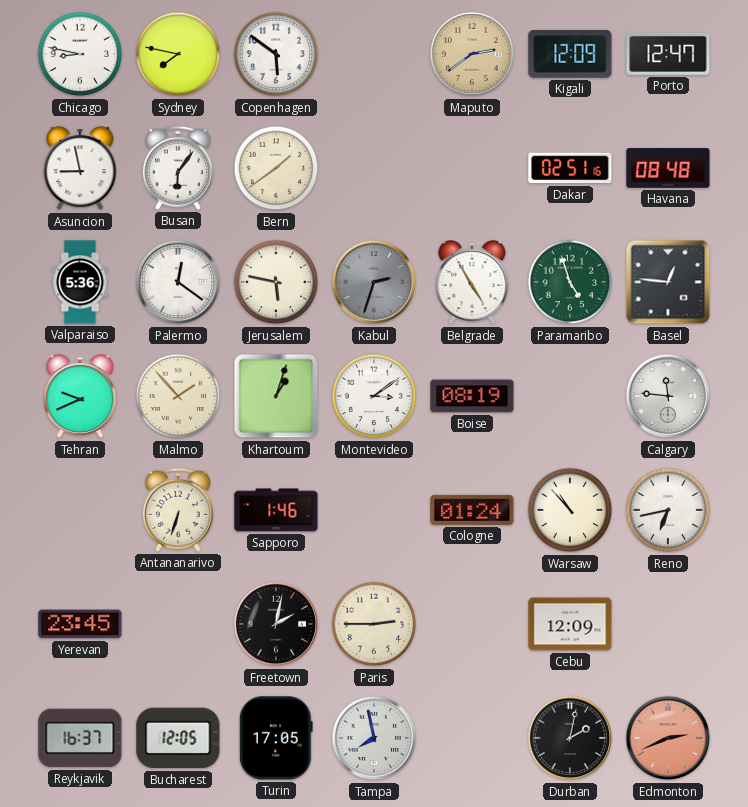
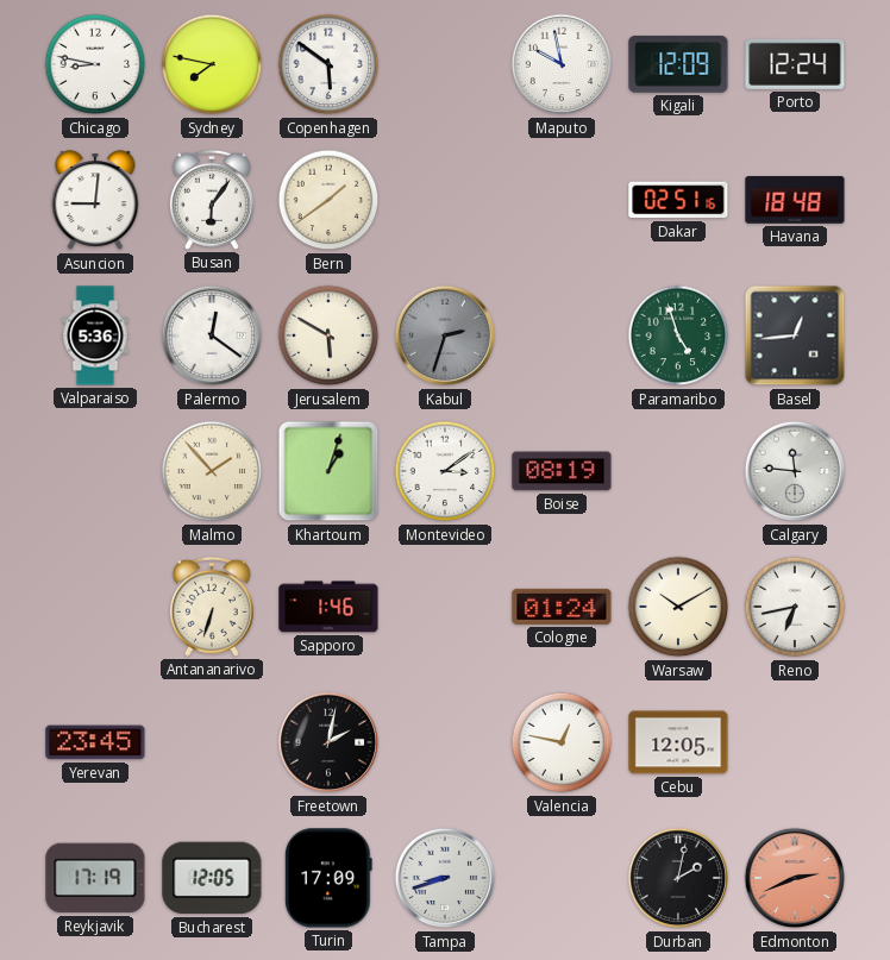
Maputo: 2:39 -> 9:58
Maputo dial: champagne -> white
Porto: 12:47 -> 12:24
Asuncion: 8:58 -> 9:01
Havana: 08:48 -> 18:48
Jerusalem: 5:47 -> 5:50
Belgrade: 4:55 -> none
Basel: 12:46 -> 12:44
Tehran: 9:41 -> none
Warsaw: 10:53 -> 10:10
Paris: 2:45 -> none
Valencia: none -> 12:47
Cebu: 12:09 -> 12:05
Reykjavik: 16:37 -> 17:19
Turin: 17:05 -> 17:09
Tampa: 7:58 -> 8:42
